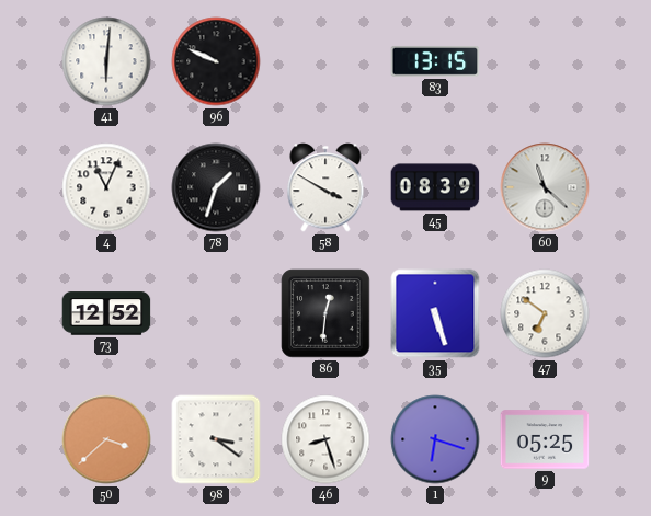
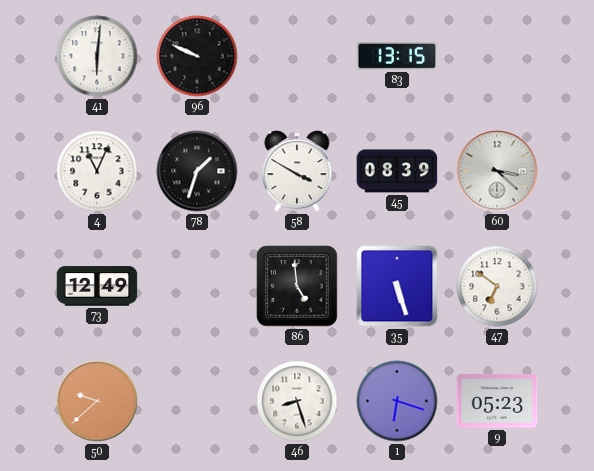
60: 11:22 -> 3:22
73: 12:52 -> 12:49
86: 12:31 -> 4:59
50: 3:38 -> 9:38
98: 3:21 -> none
9: 05:25 -> 05:23
